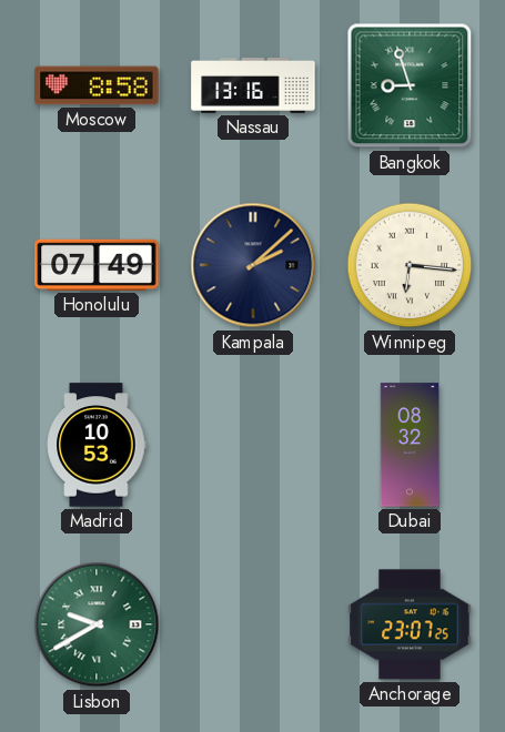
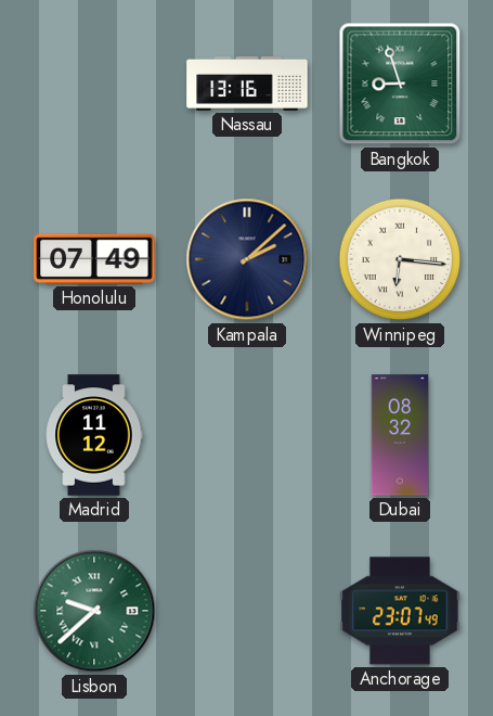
Moscow: 8:58 -> none
Madrid: 10:53 -> 11:12
Lisbon: 9:40 -> 9:38
Anchorage: 23:07:25 -> 23:07:49
